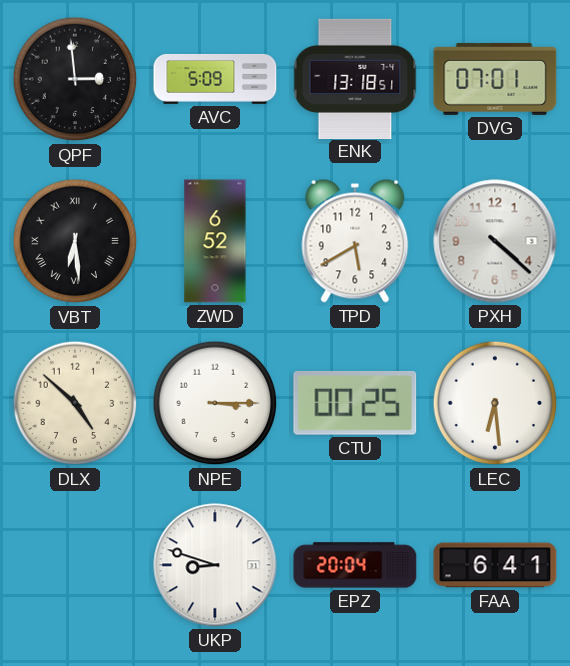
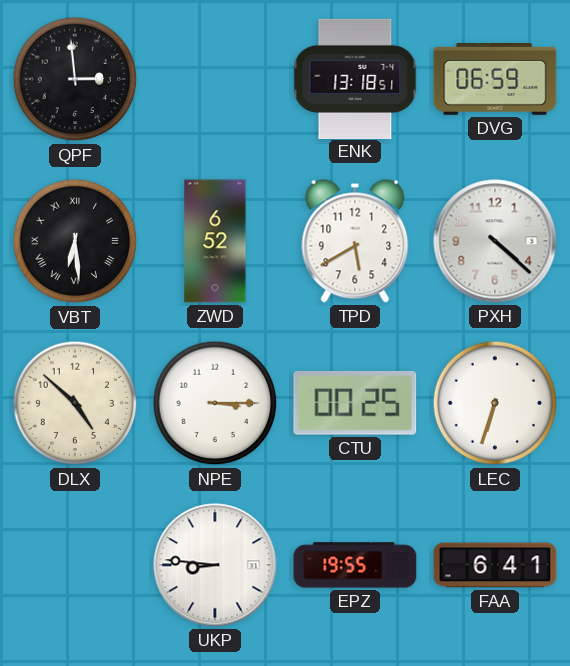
AVC: 5:09 -> none
DVG: 07:01 -> 06:59
LEC: 6:29 -> 6:33
UKP: 8:48 -> 8:46
EPZ: 20:04 -> 19:55
